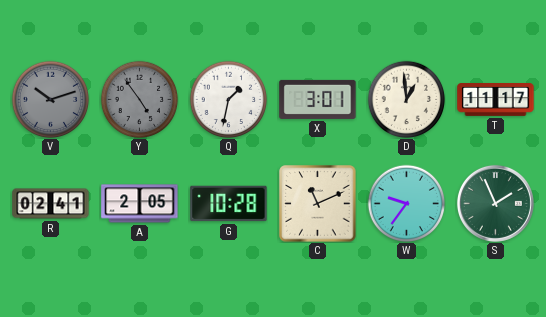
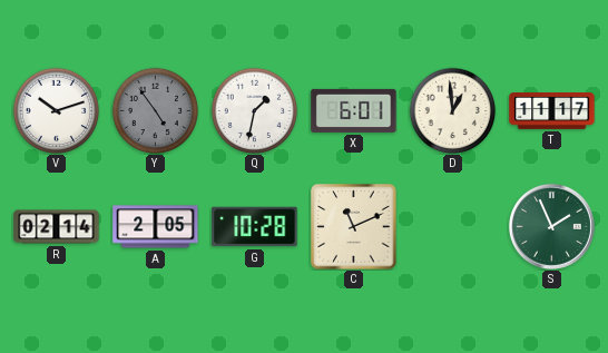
V dial: grey -> white
X: 3:01 -> 6:01
R: 02:41 -> 02:14
W: 9:36 -> none
